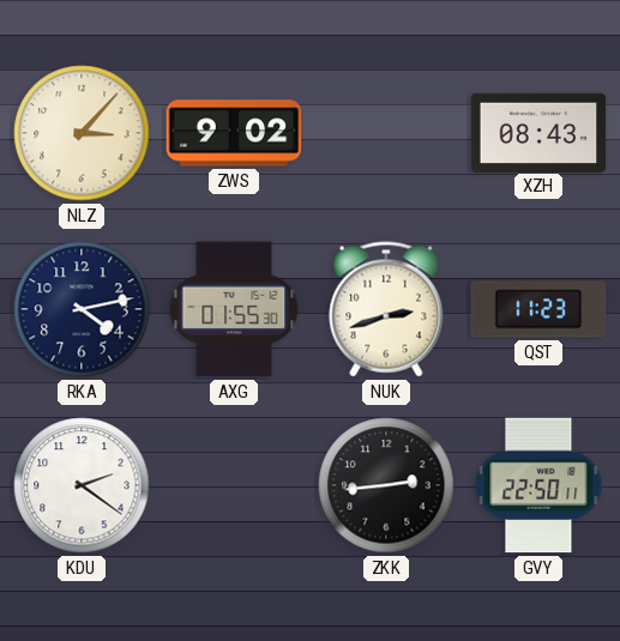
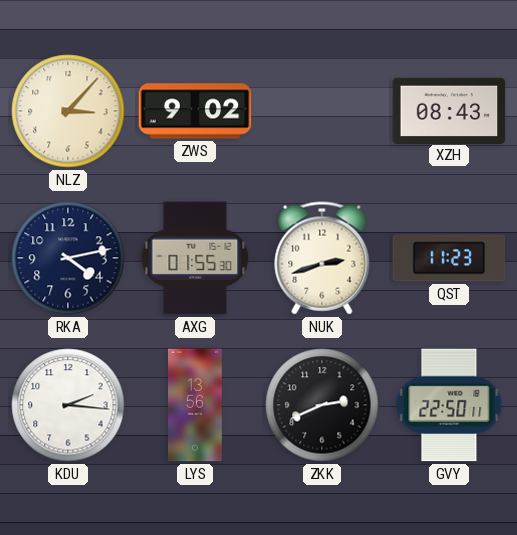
KDU: 2:21 -> 2:16
LYS: none -> 13:56
ZKK: 2:44 -> 2:41
